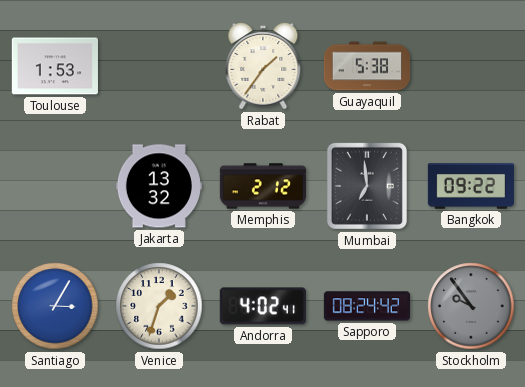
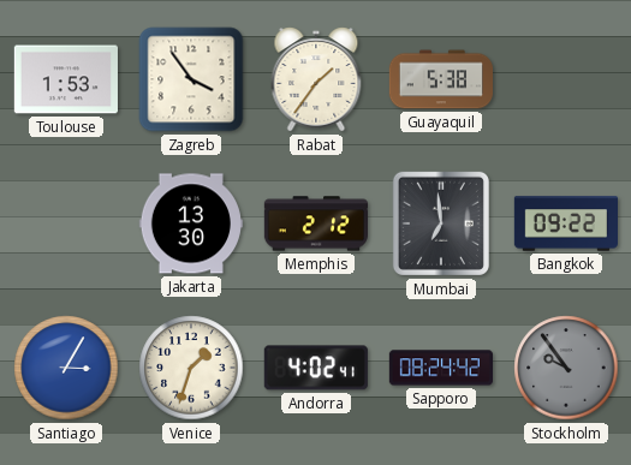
Zagreb: none -> 3:54
Jakarta: 13:32 -> 13:30
